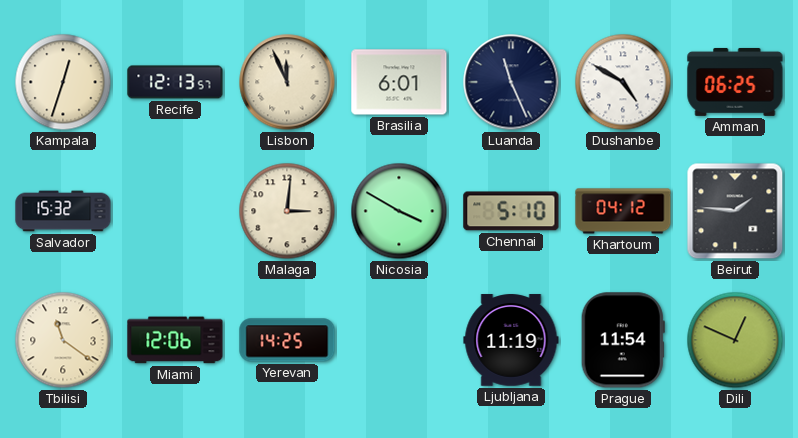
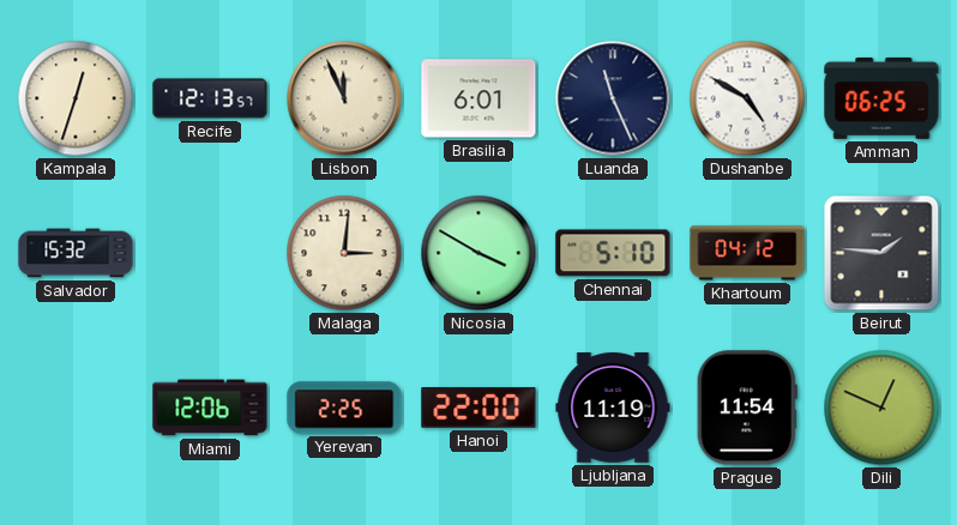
Tbilisi: 11:21 -> none
Yerevan: 14:25 -> 2:25
Hanoi: none -> 22:00
